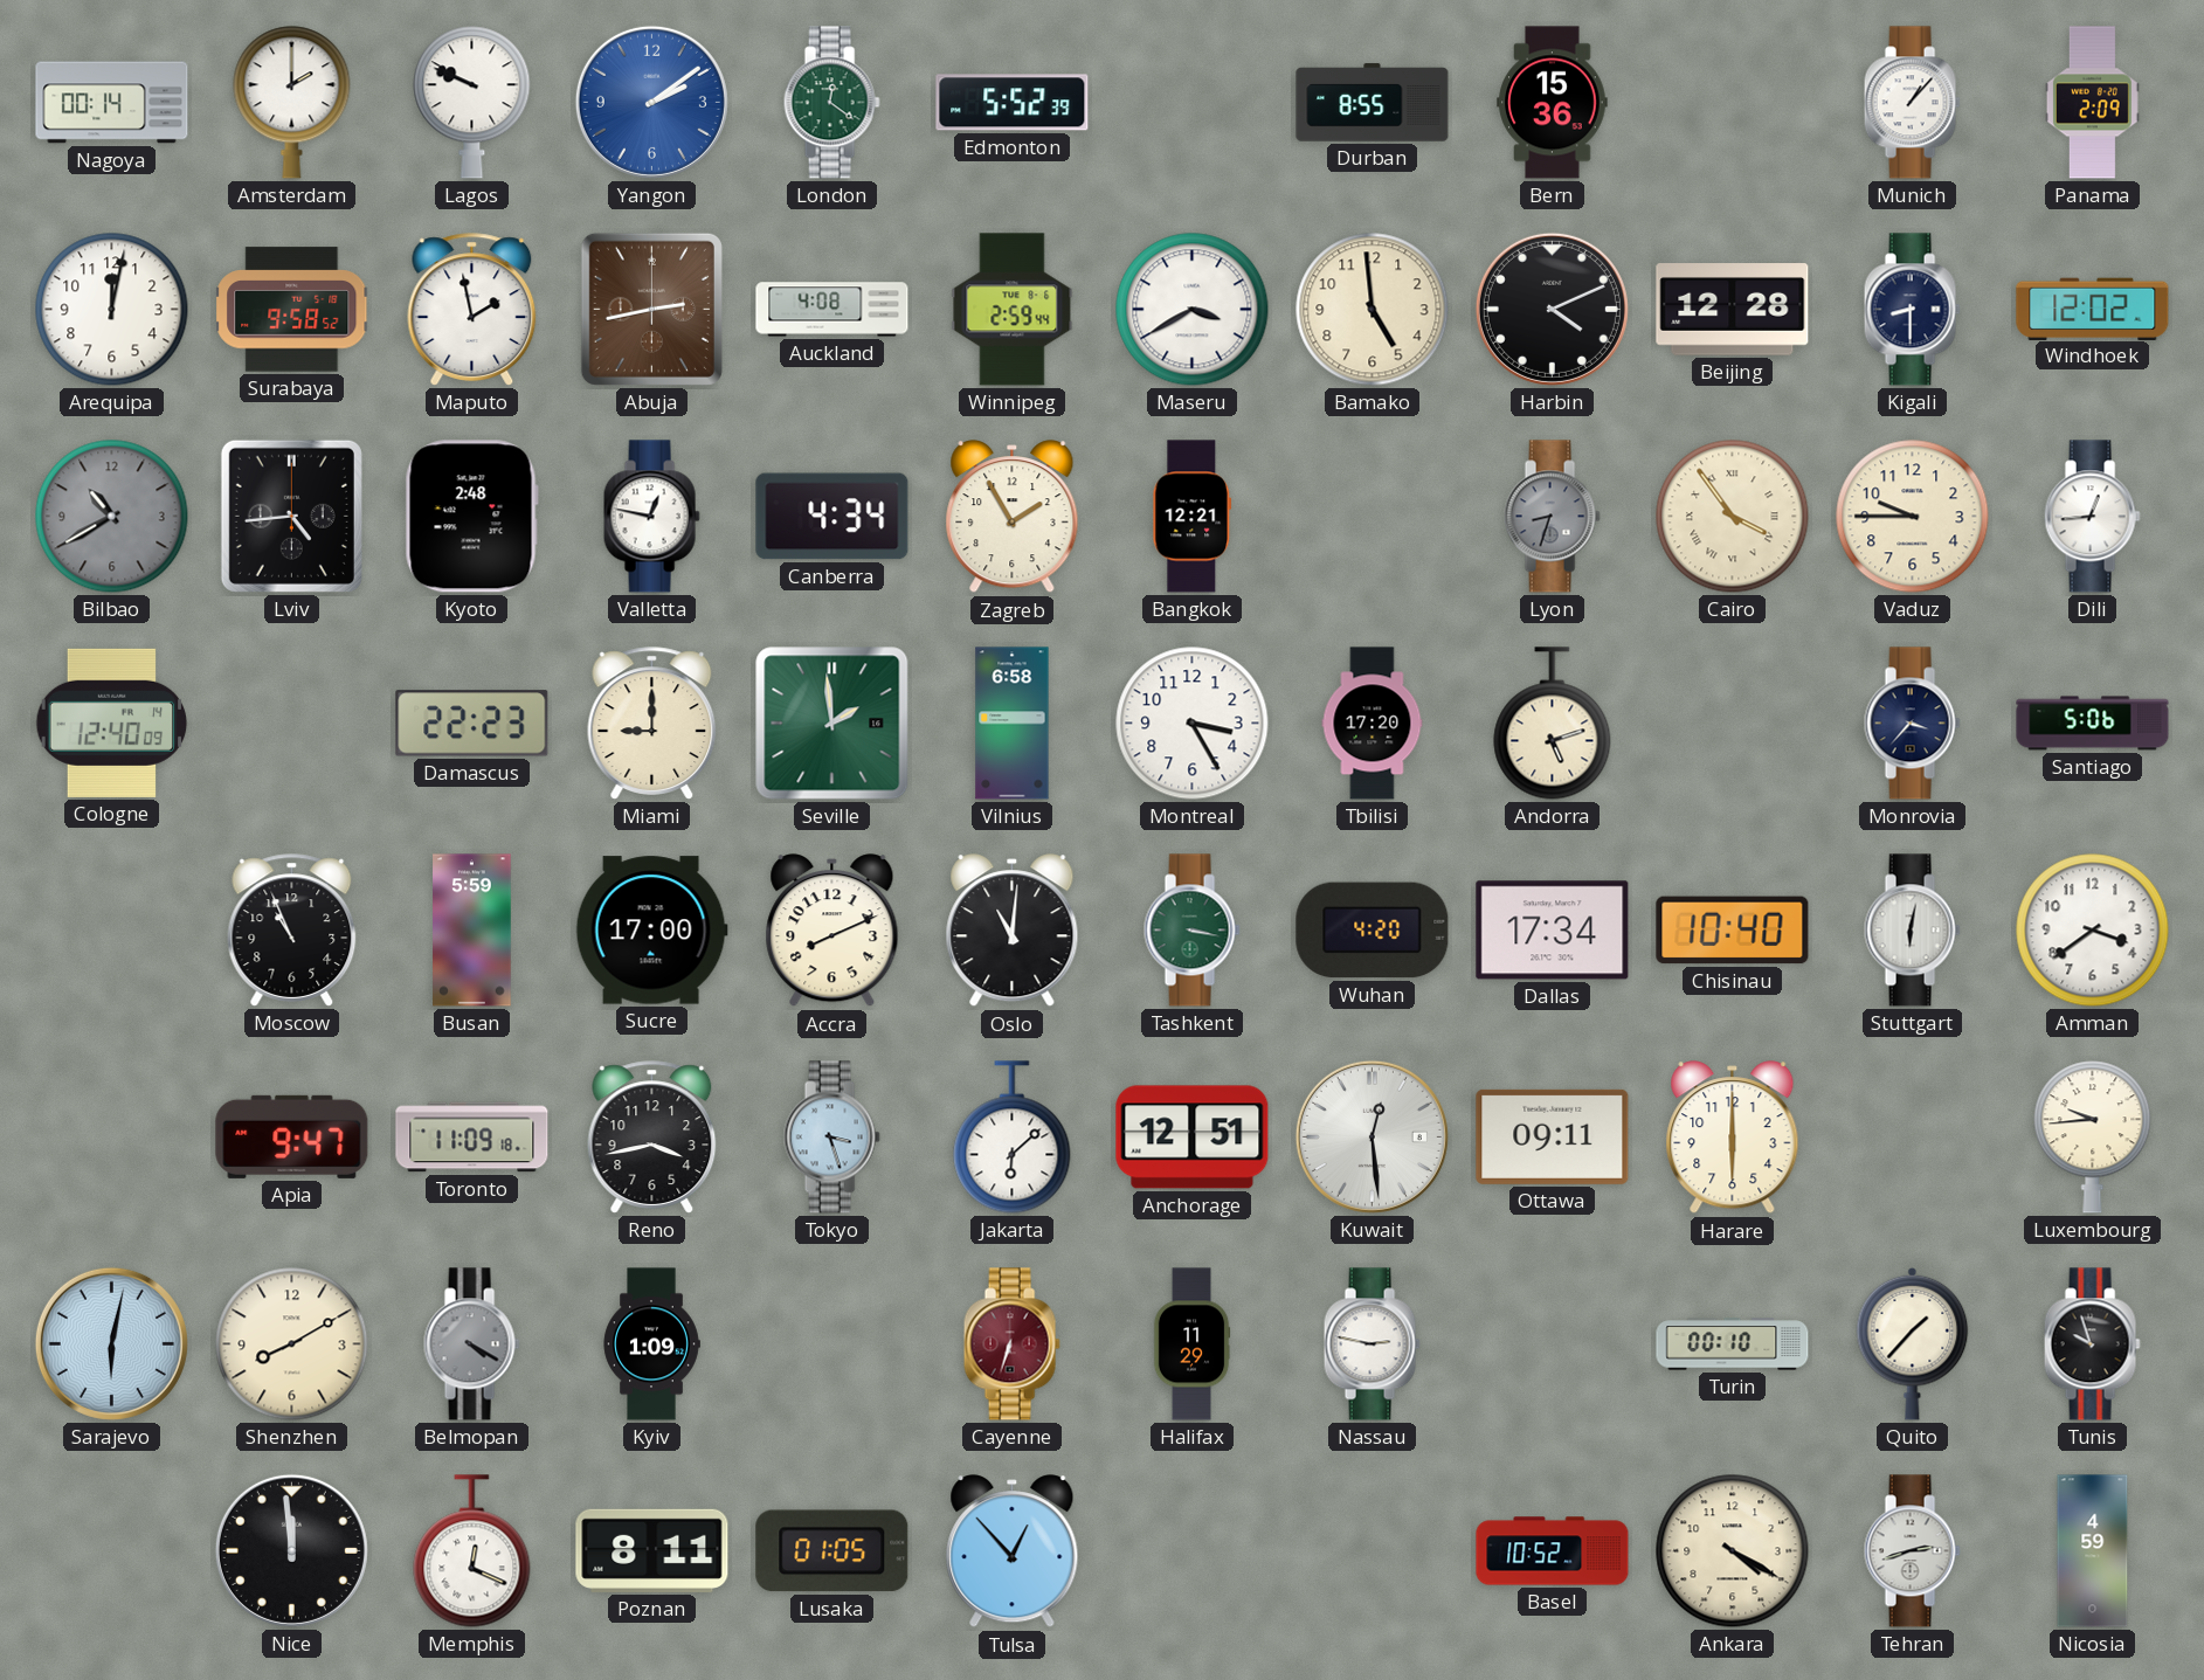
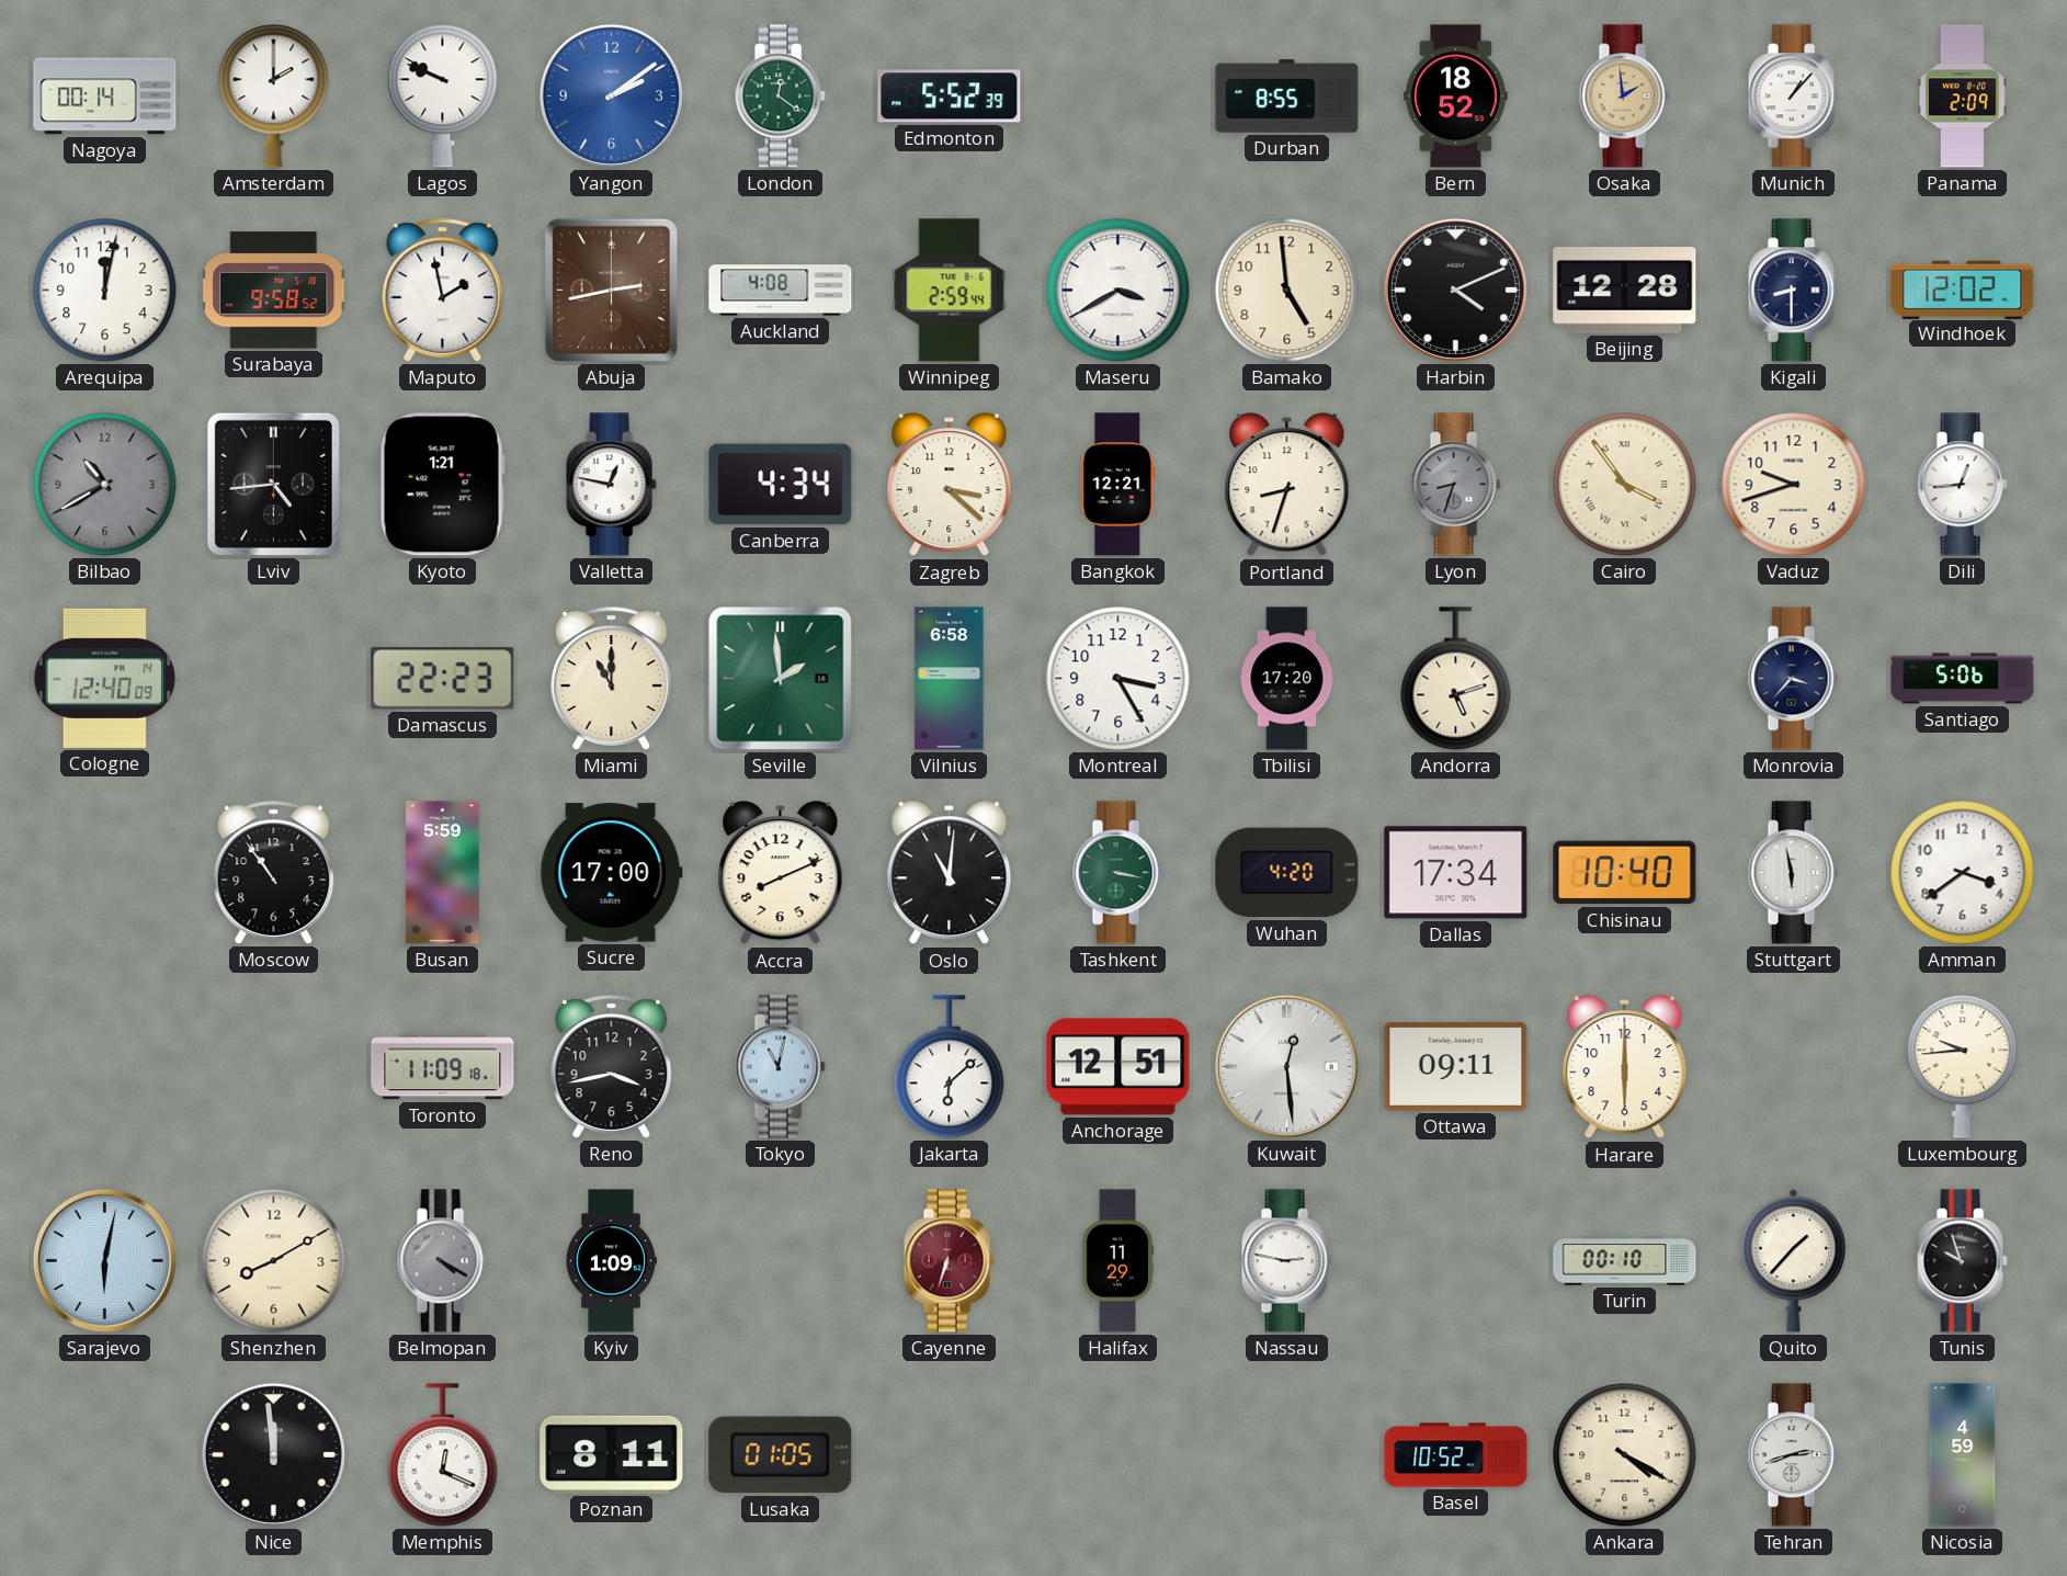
Bern: 15:36 -> 18:52
Osaka: none -> 1:59
Kyoto: 2:48 -> 1:21
Zagreb: 1:55 -> 3:22
Portland: none -> 8:33
Vaduz: 9:45 -> 9:42
Miami: 9:00 -> 11:00
Moscow: 10:56 -> 10:54
Stuttgart: 6:02 -> 5:58
Apia: 9:47 -> none
Tokyo: 3:27 -> 11:02
Tulsa: 12:53 -> none
